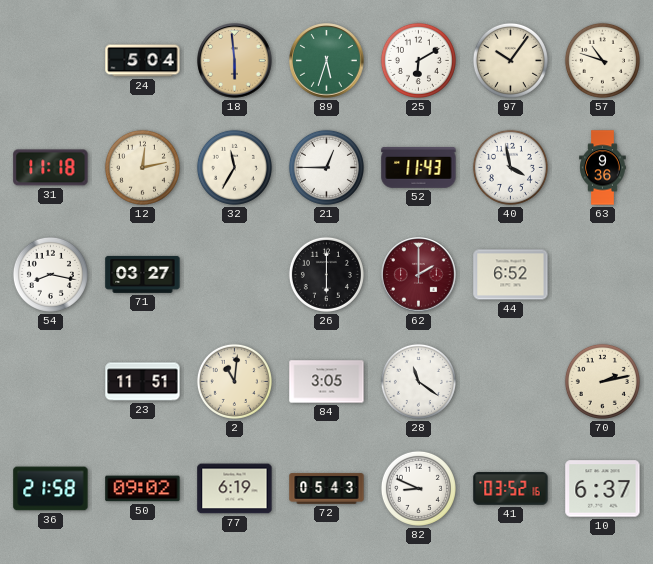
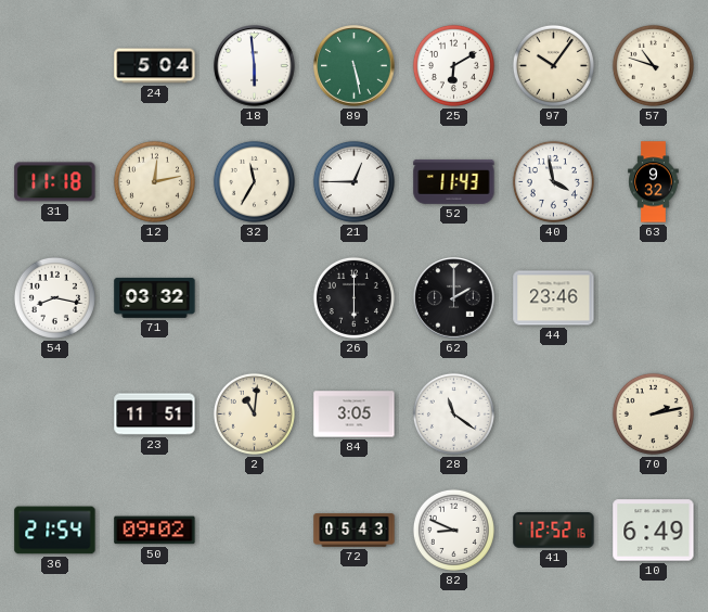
18 dial: champagne -> white
89: 5:33 -> 5:28
63: 9:36 -> 9:32
71: 03:27 -> 03:32
62 dial: burgundy -> black
44: 6:52 -> 23:46
36: 21:58 -> 21:54
77: 6:19 -> none
41: 03:52 -> 12:52
10: 6:37 -> 6:49
